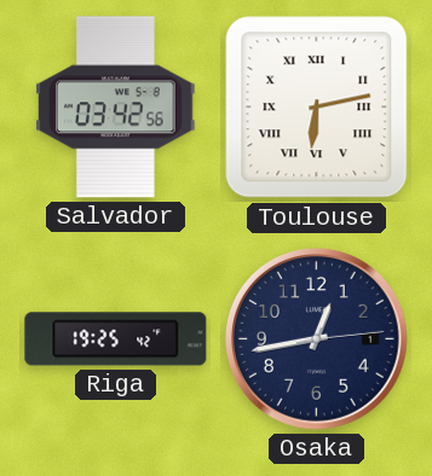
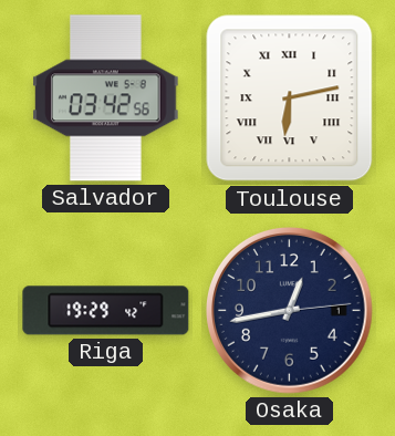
Riga: 19:25 -> 19:29
